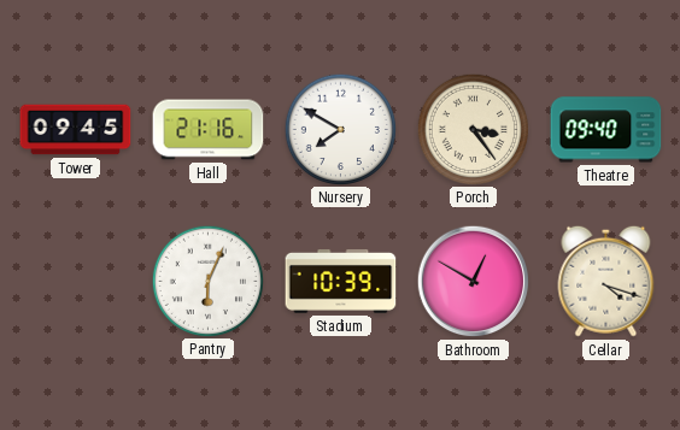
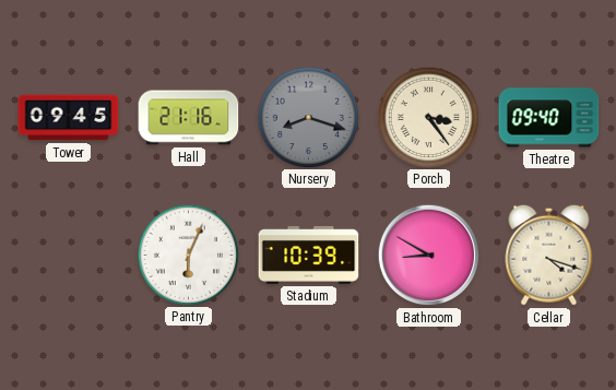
Nursery: 7:50 -> 8:18
Nursery dial: white -> grey
Bathroom: 12:50 -> 8:50
